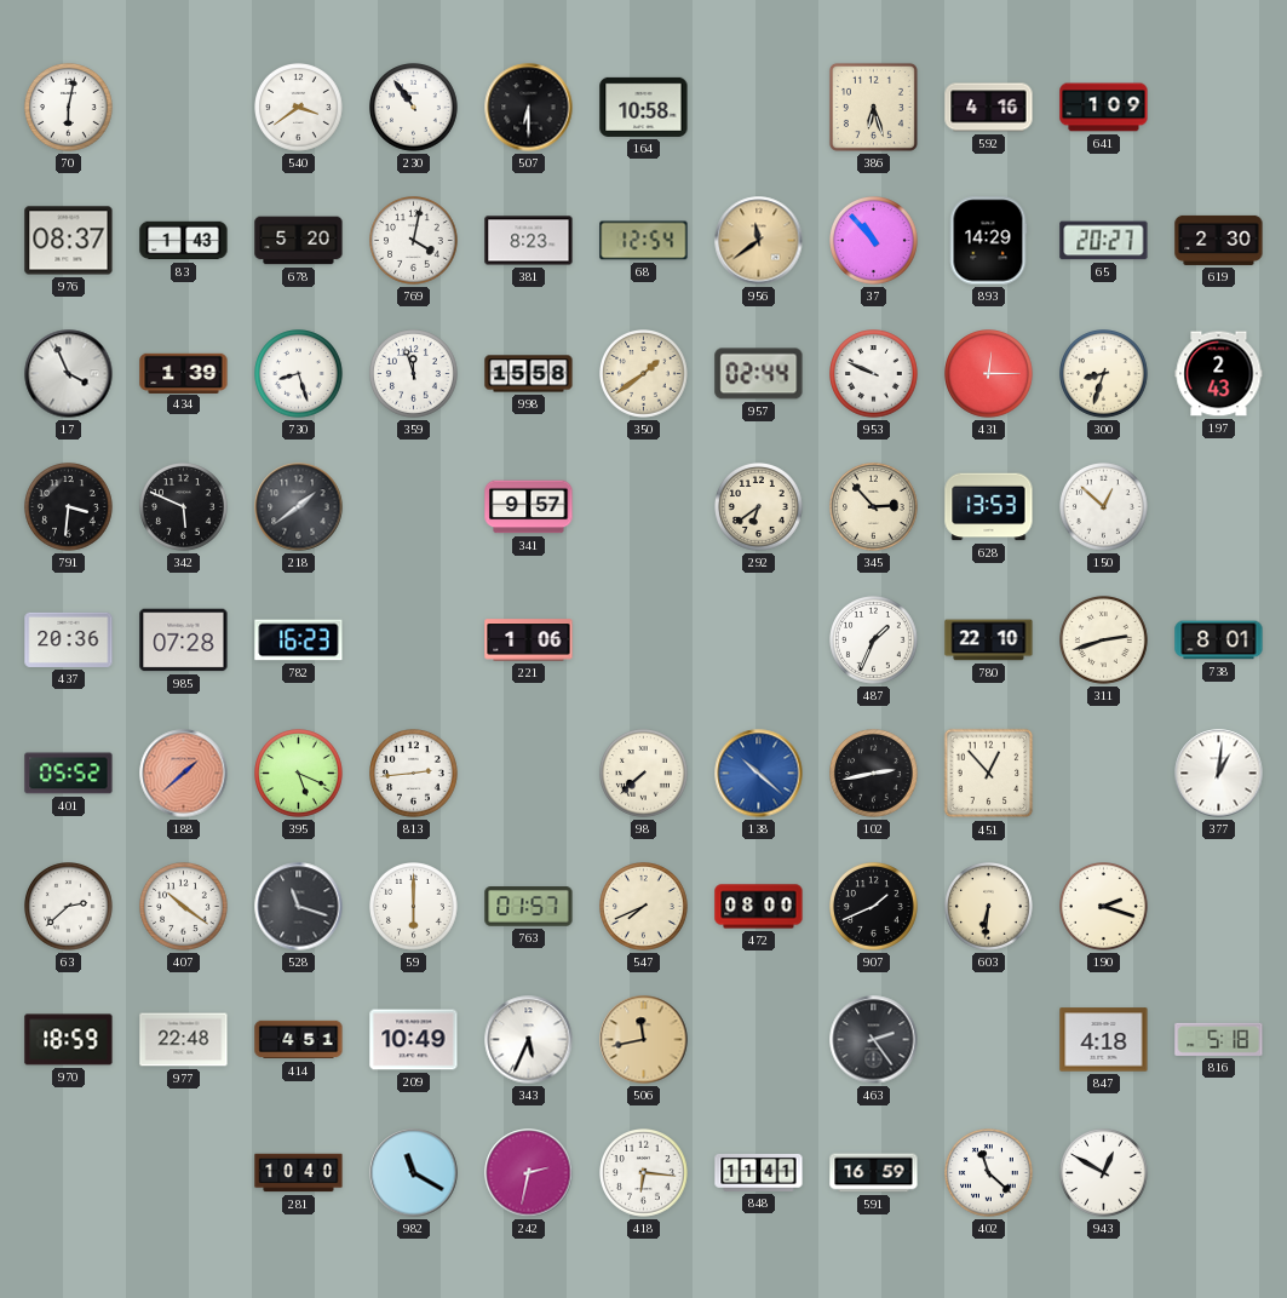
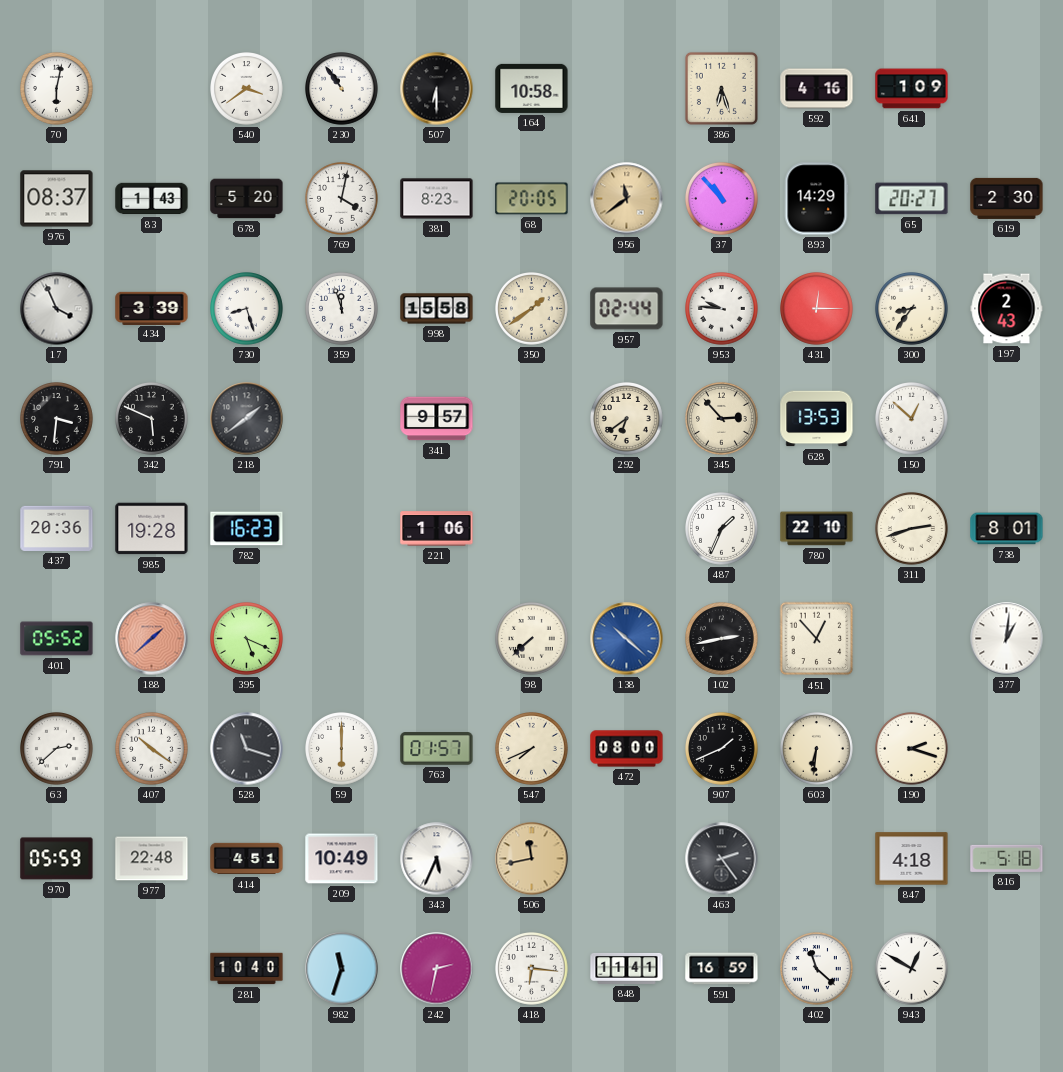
68: 12:54 -> 20:05
434: 1:39 -> 3:39
953: 9:49 -> 9:46
300: 8:33 -> 8:36
985: 07:28 -> 19:28
813: 2:44 -> none
970: 18:59 -> 05:59
982: 11:20 -> 11:33
